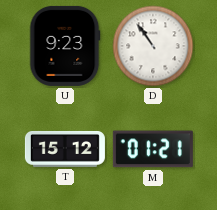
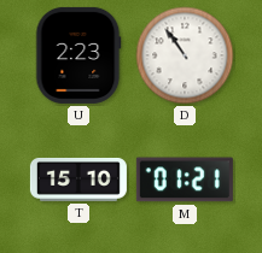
U: 9:23 -> 2:23
T: 15:12 -> 15:10
